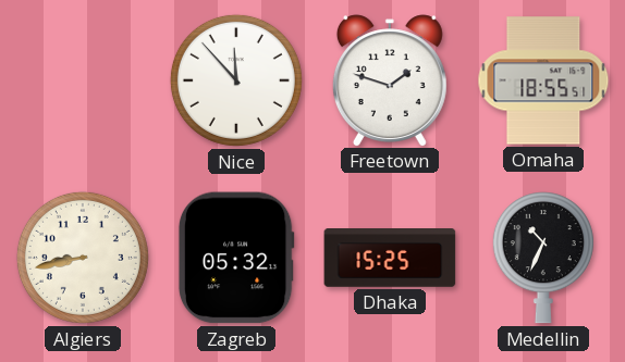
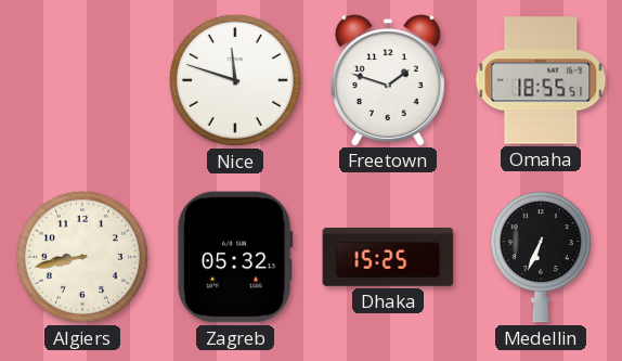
Nice: 11:53 -> 11:48
Medellin: 10:34 -> 6:34
